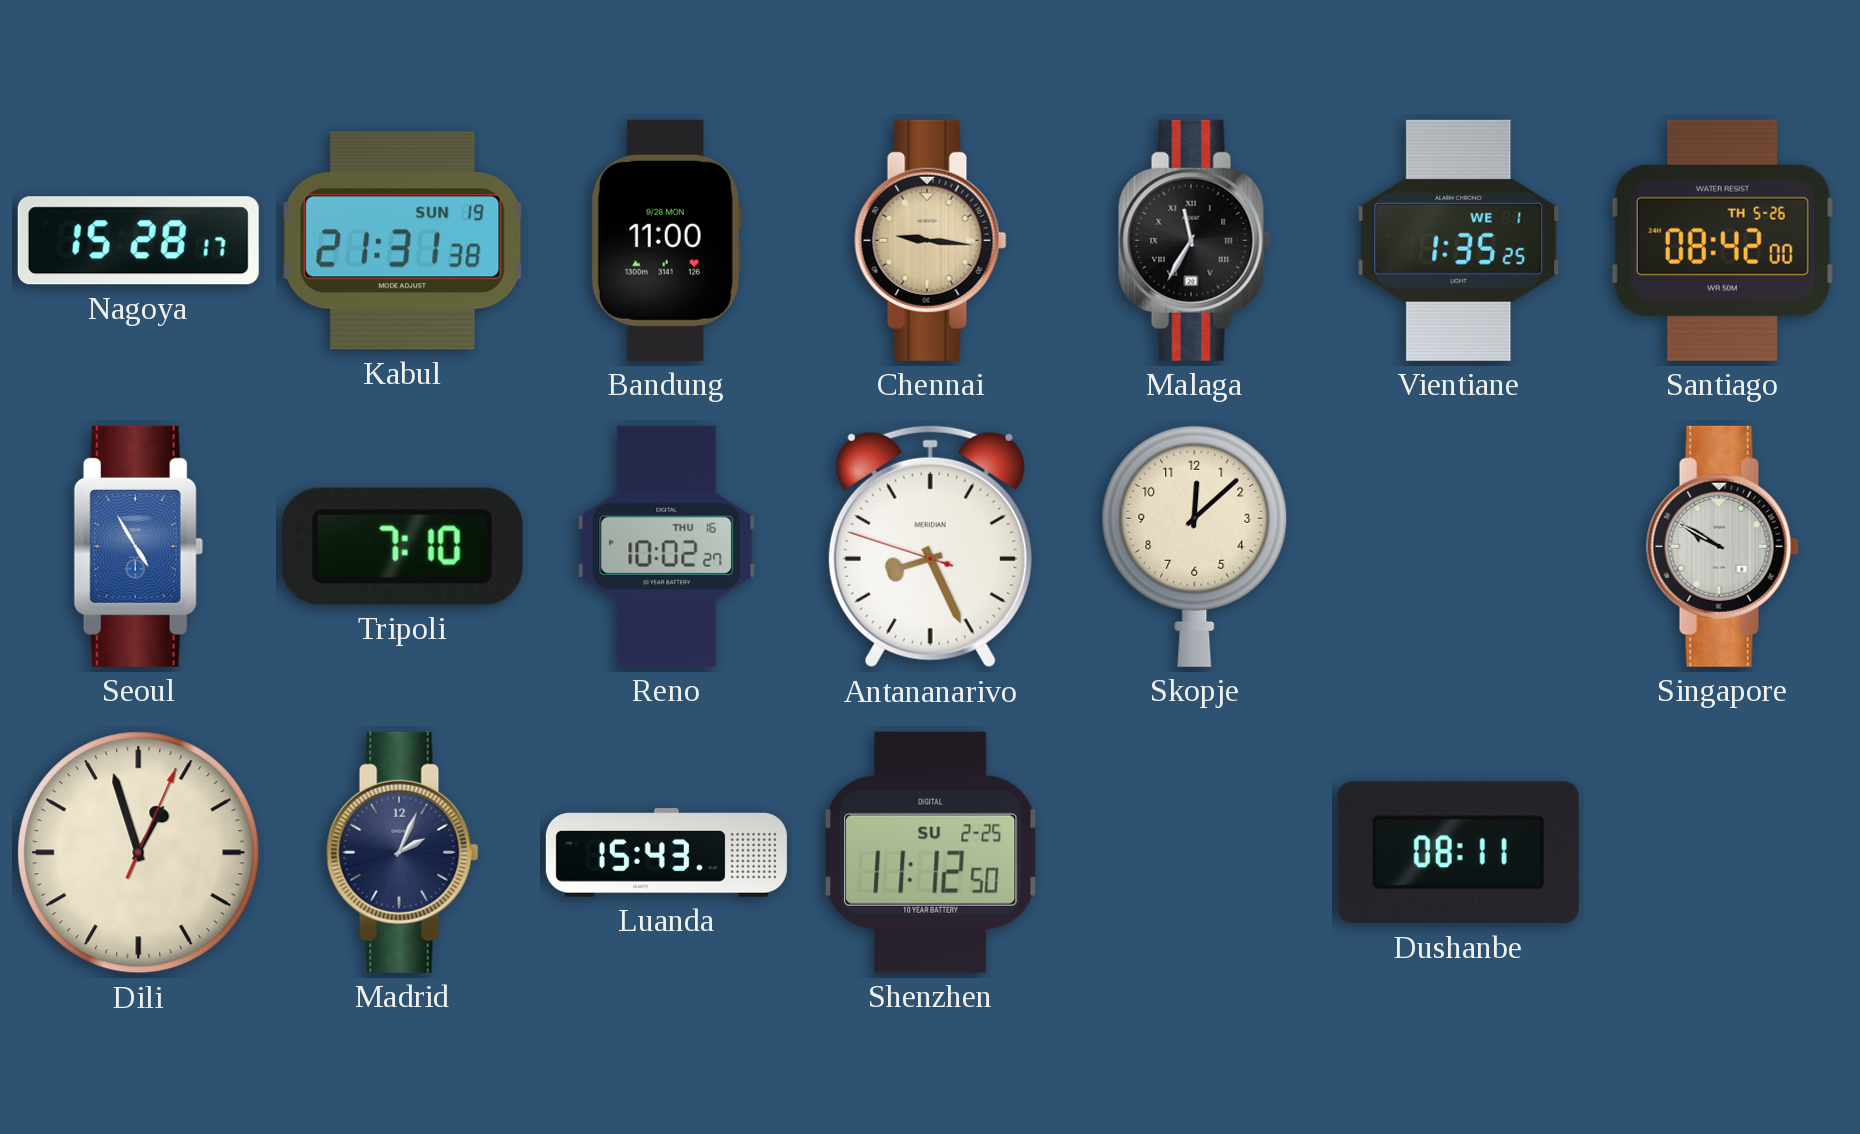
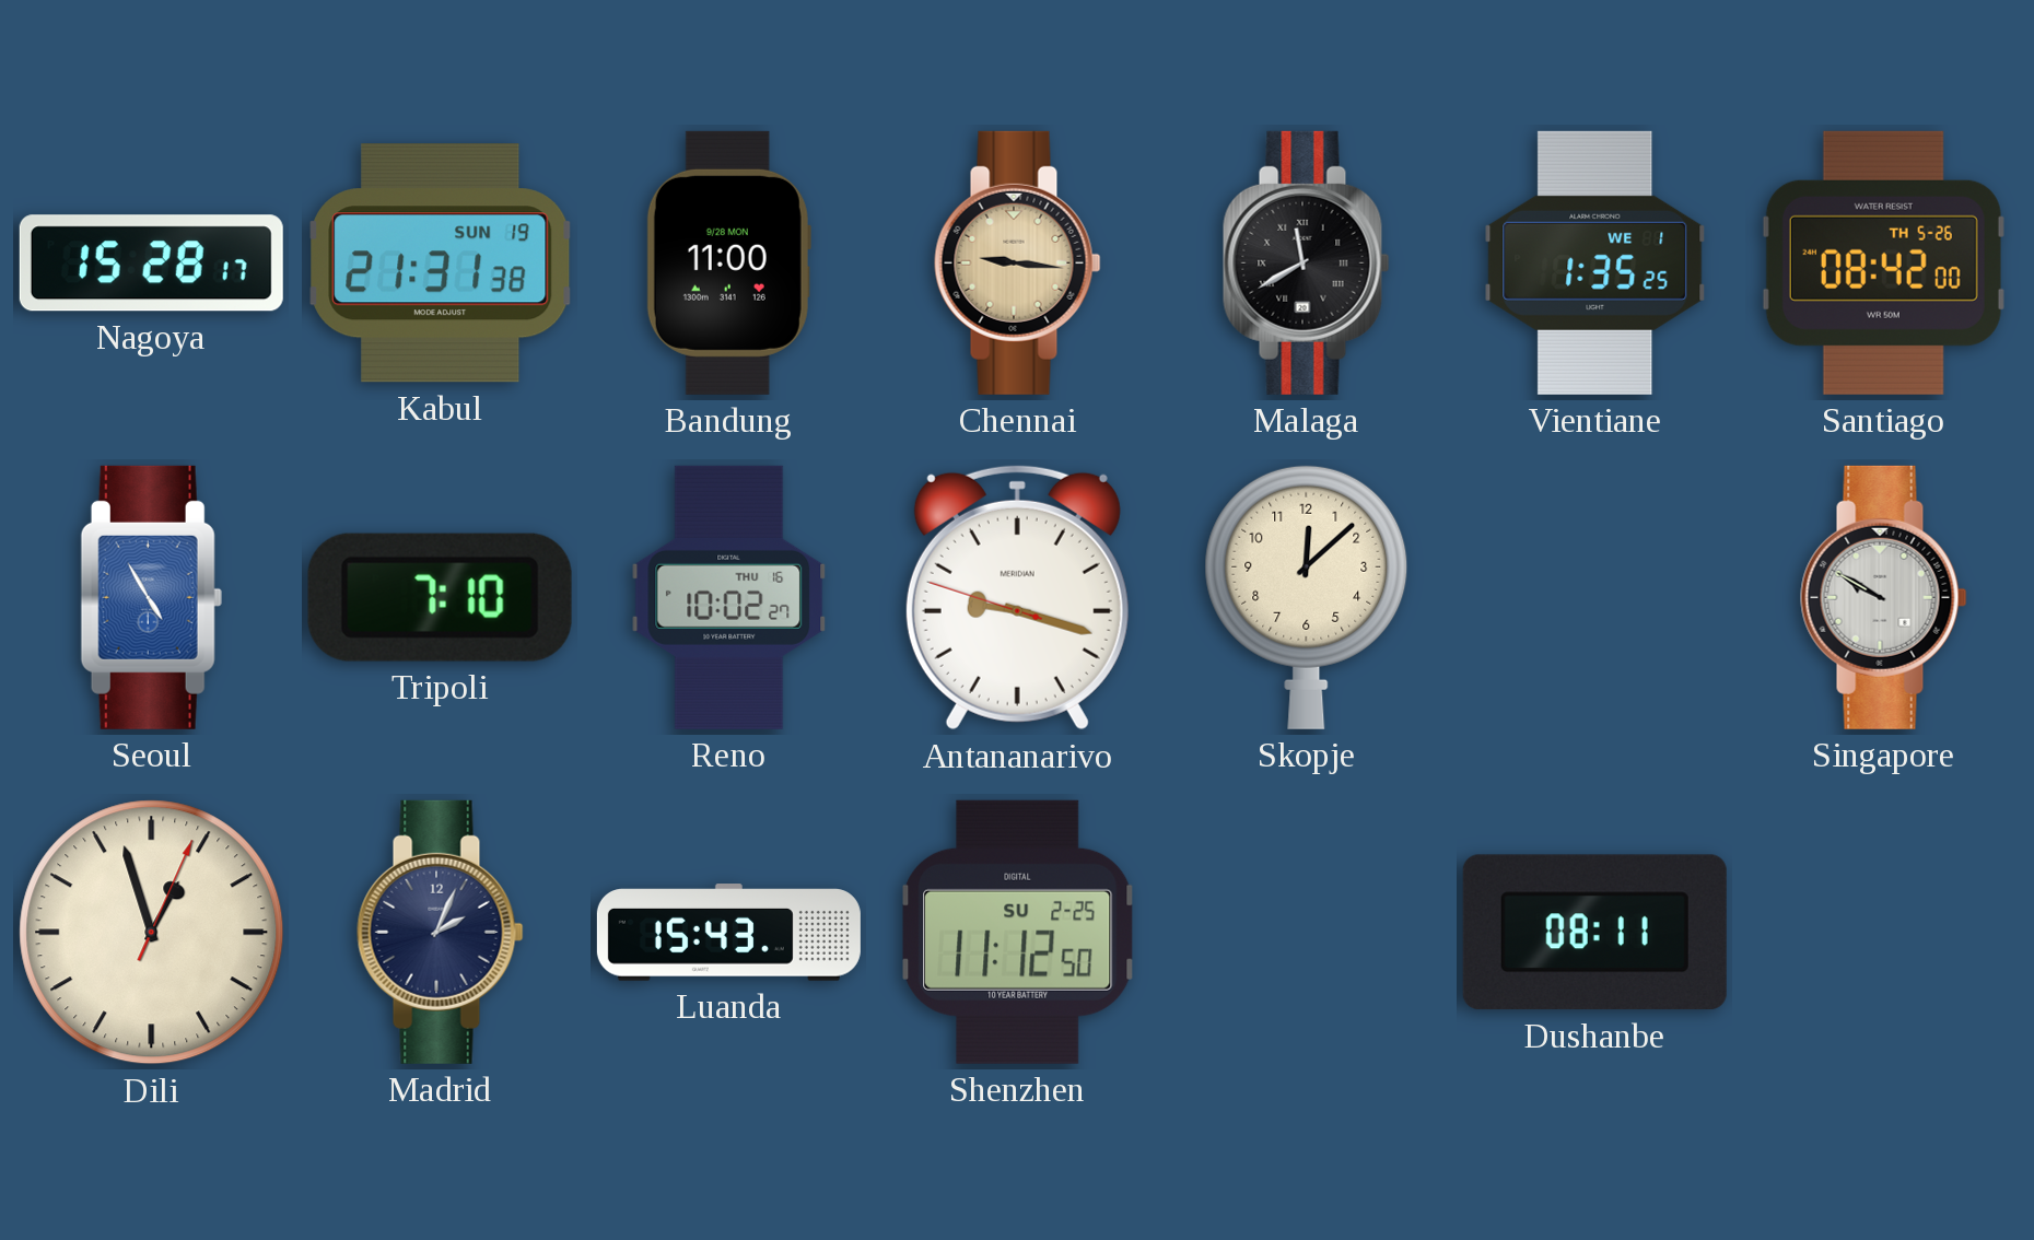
Malaga: 11:35 -> 11:40
Antananarivo: 8:25 -> 9:17
